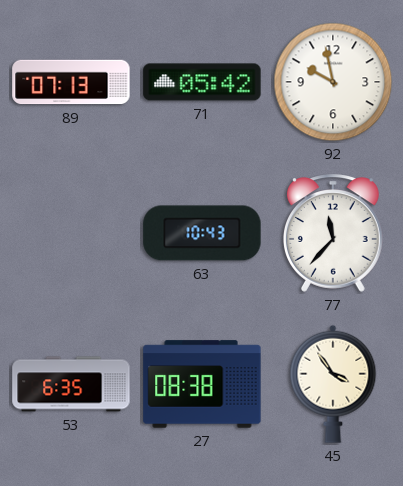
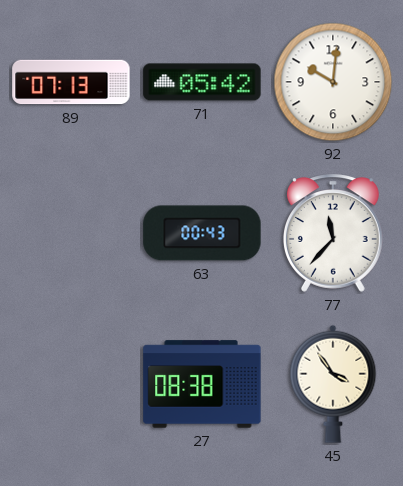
92: 9:58 -> 10:01
63: 10:43 -> 00:43
53: 6:35 -> none
